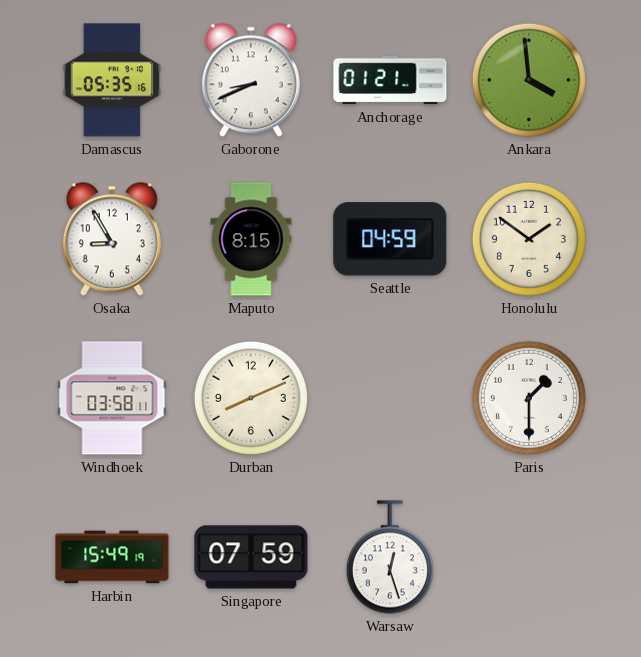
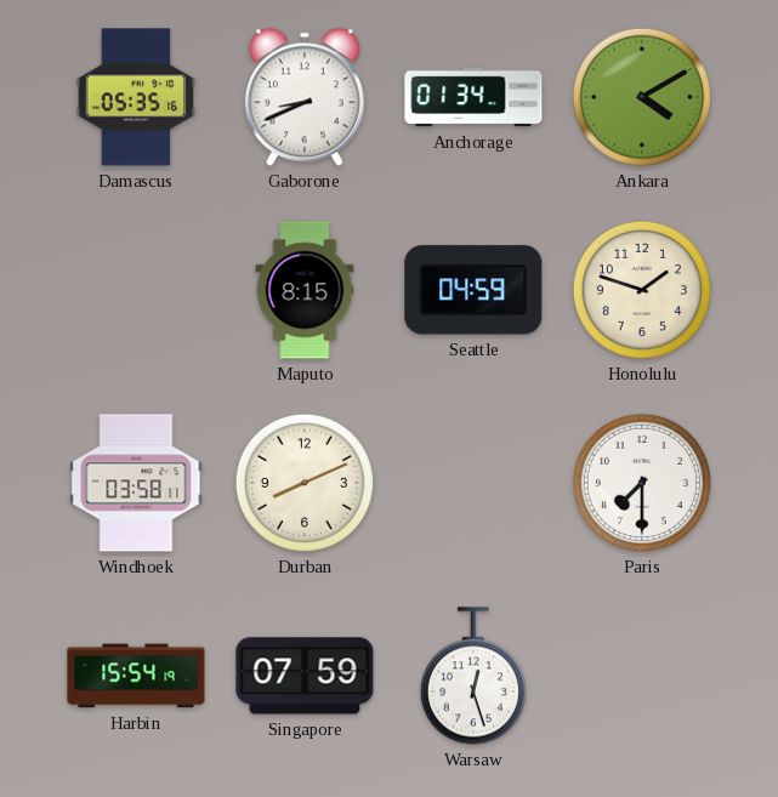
Anchorage: 01:21 -> 01:34
Ankara: 3:59 -> 4:10
Osaka: 8:55 -> none
Honolulu: 1:51 -> 1:48
Paris: 1:30 -> 7:30
Harbin: 15:49 -> 15:54
